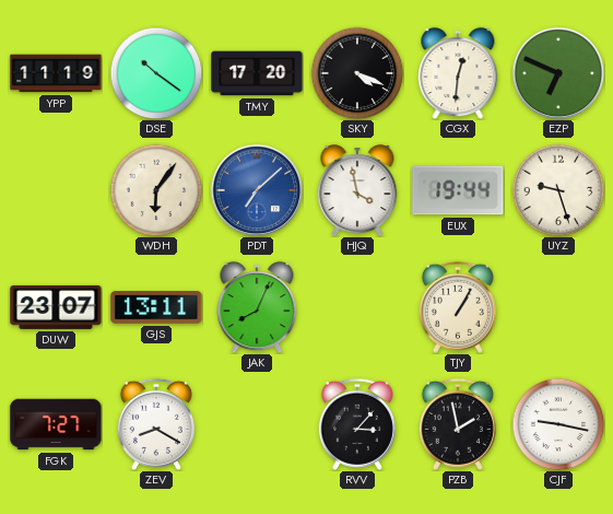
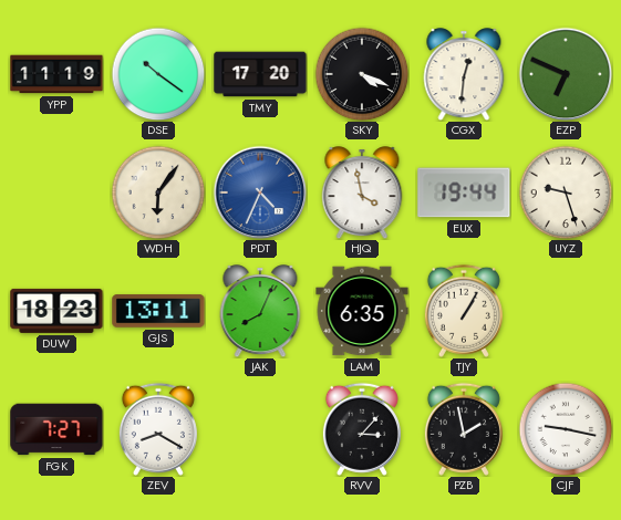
PDT: 7:08 -> 4:34
DUW: 23:07 -> 18:23
LAM: none -> 6:35
